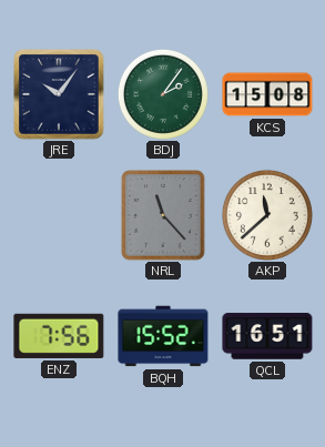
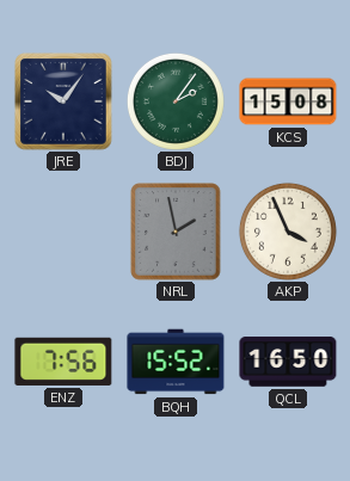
NRL: 11:23 -> 1:58
AKP: 11:38 -> 3:56
QCL: 16:51 -> 16:50
